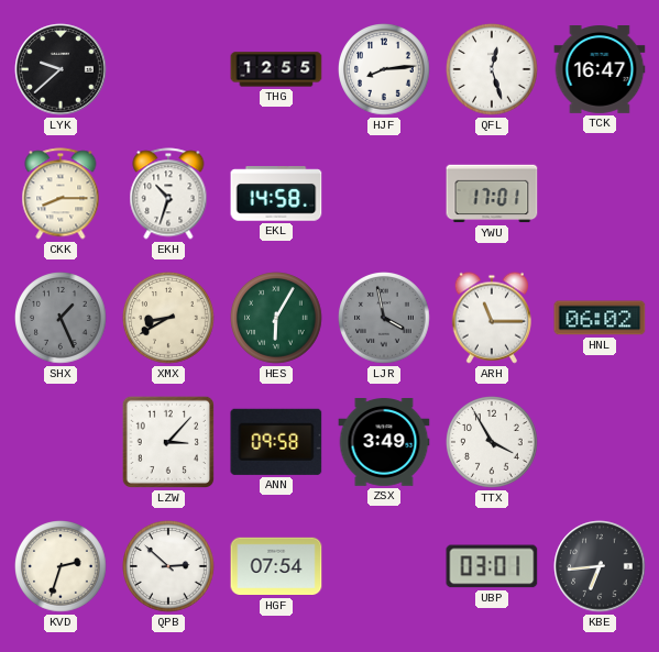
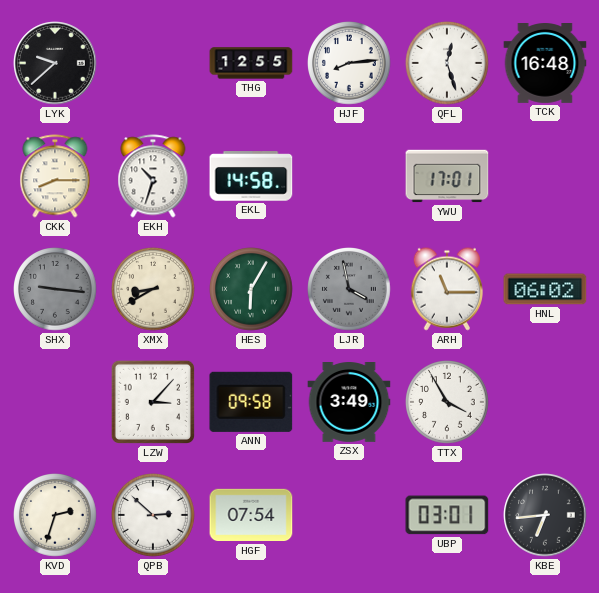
TCK: 16:47 -> 16:48
SHX: 1:26 -> 9:16
